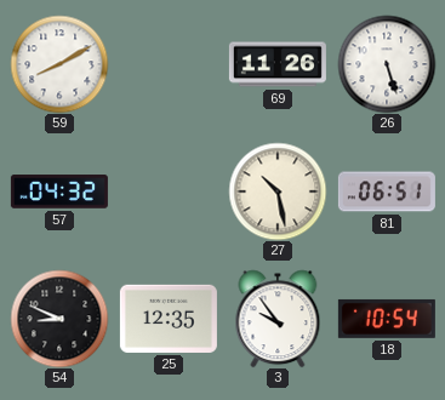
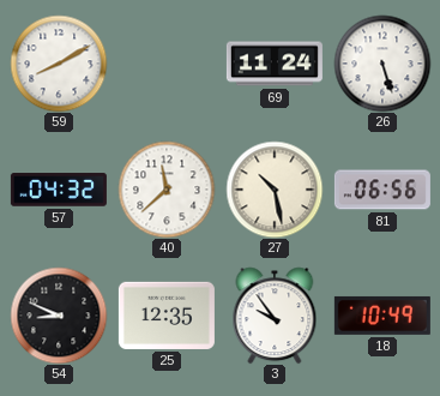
69: 11:26 -> 11:24
40: none -> 11:38
81: 06:51 -> 06:56
18: 10:54 -> 10:49
